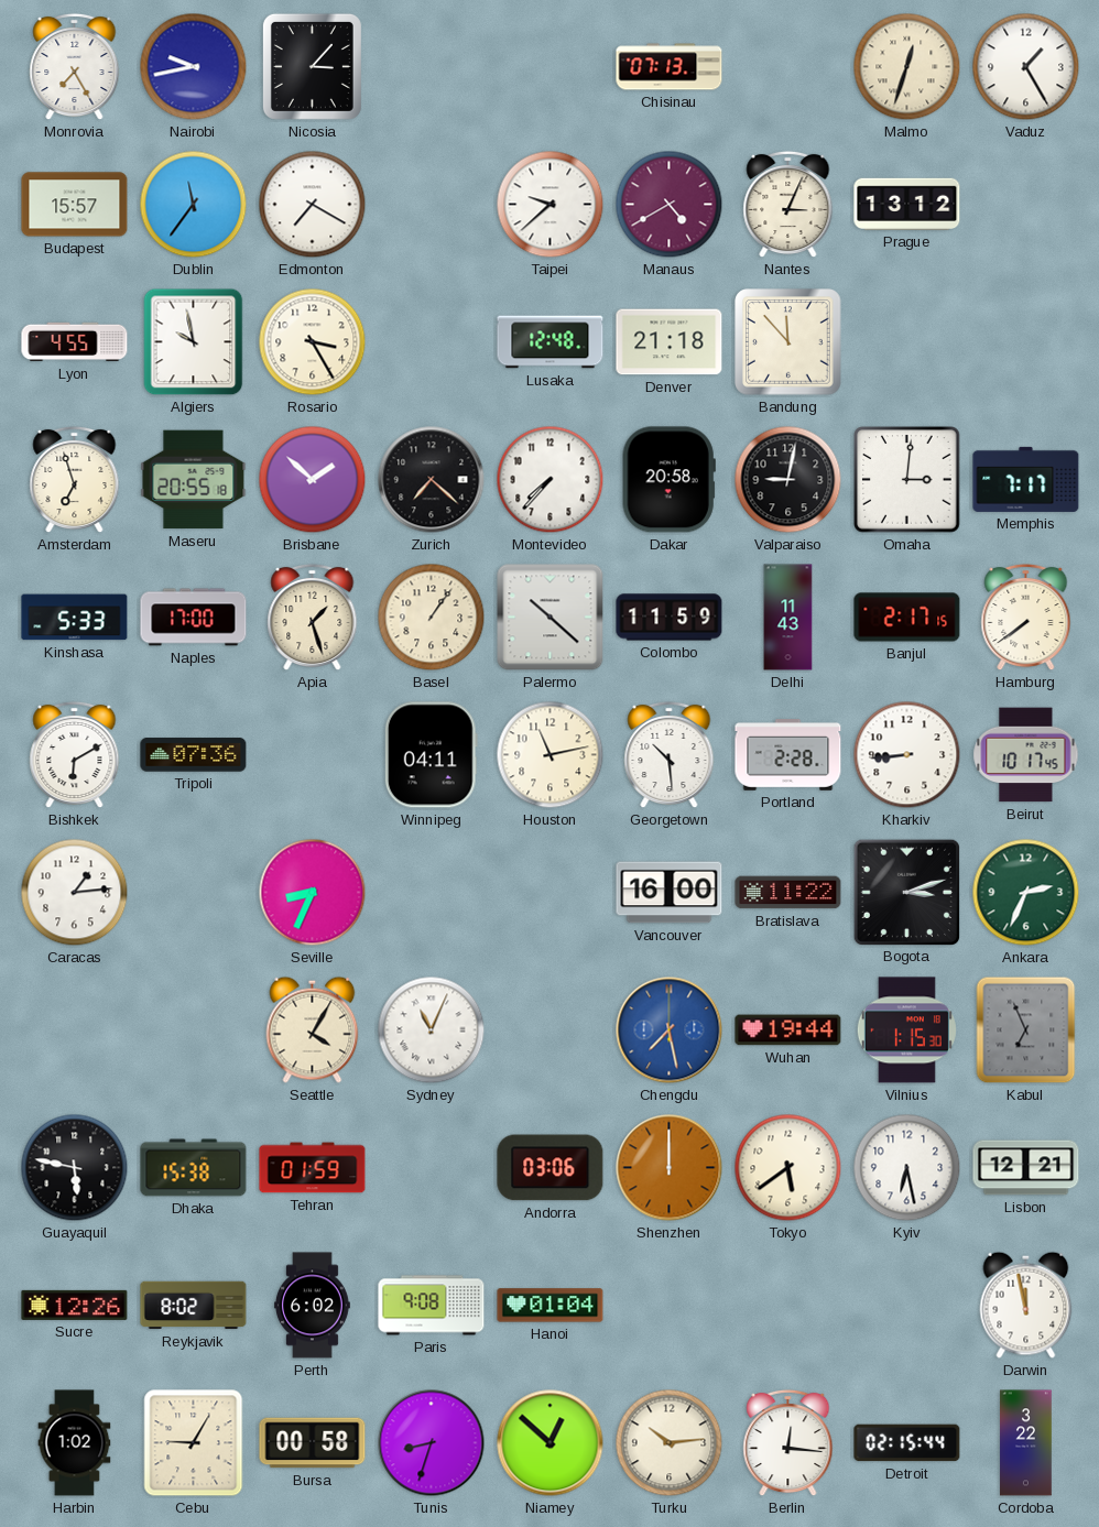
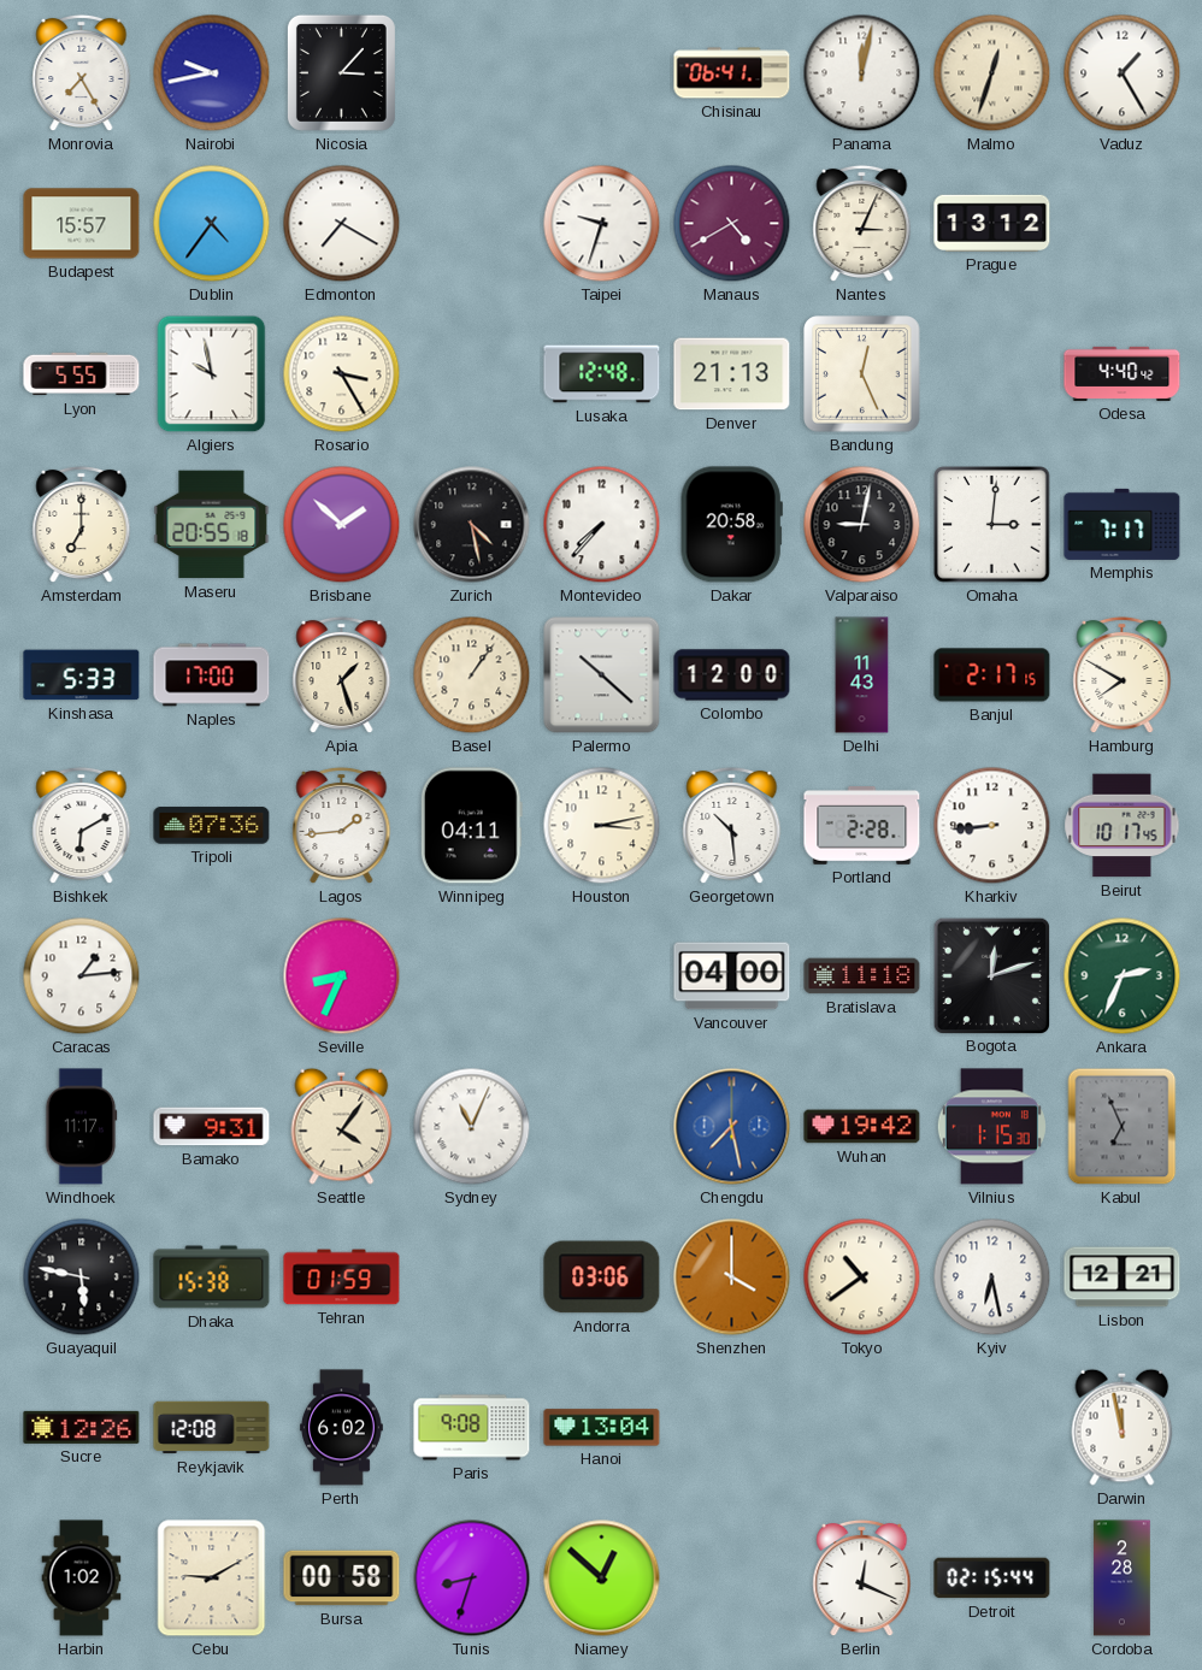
Chisinau: 07:13 -> 06:41
Panama: none -> 12:02
Dublin: 11:36 -> 4:36
Taipei: 9:38 -> 9:33
Lyon: 4:55 -> 5:55
Denver: 21:18 -> 21:13
Bandung: 11:53 -> 12:26
Odesa: none -> 4:40
Amsterdam: 6:57 -> 7:00
Zurich: 7:22 -> 4:28
Colombo: 11:59 -> 12:00
Hamburg: 7:39 -> 7:50
Lagos: none -> 1:44
Houston: 11:13 -> 3:13
Vancouver: 16:00 -> 04:00
Bratislava: 11:22 -> 11:18
Bogota: 3:12 -> 12:12
Windhoek: none -> 11:17
Bamako: none -> 9:31
Seattle: 4:05 -> 4:06
Wuhan: 19:44 -> 19:42
Shenzhen: 12:00 -> 4:00
Tokyo: 5:39 -> 10:39
Reykjavik: 8:02 -> 12:08
Hanoi: 01:04 -> 13:04
Cebu: 9:05 -> 9:10
Turku: 10:14 -> none
Berlin: 12:16 -> 12:19
Cordoba: 3:22 -> 2:28
